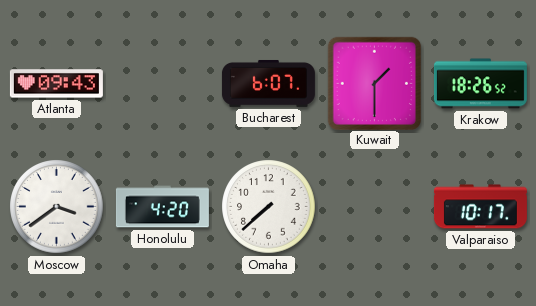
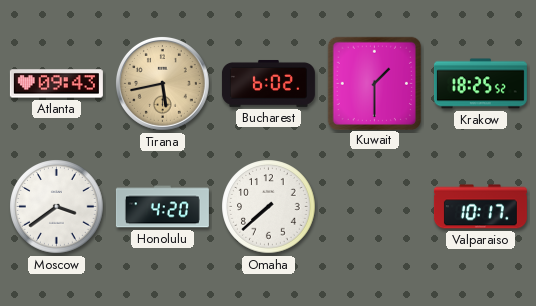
Tirana: none -> 5:43
Bucharest: 6:07 -> 6:02
Krakow: 18:26 -> 18:25
